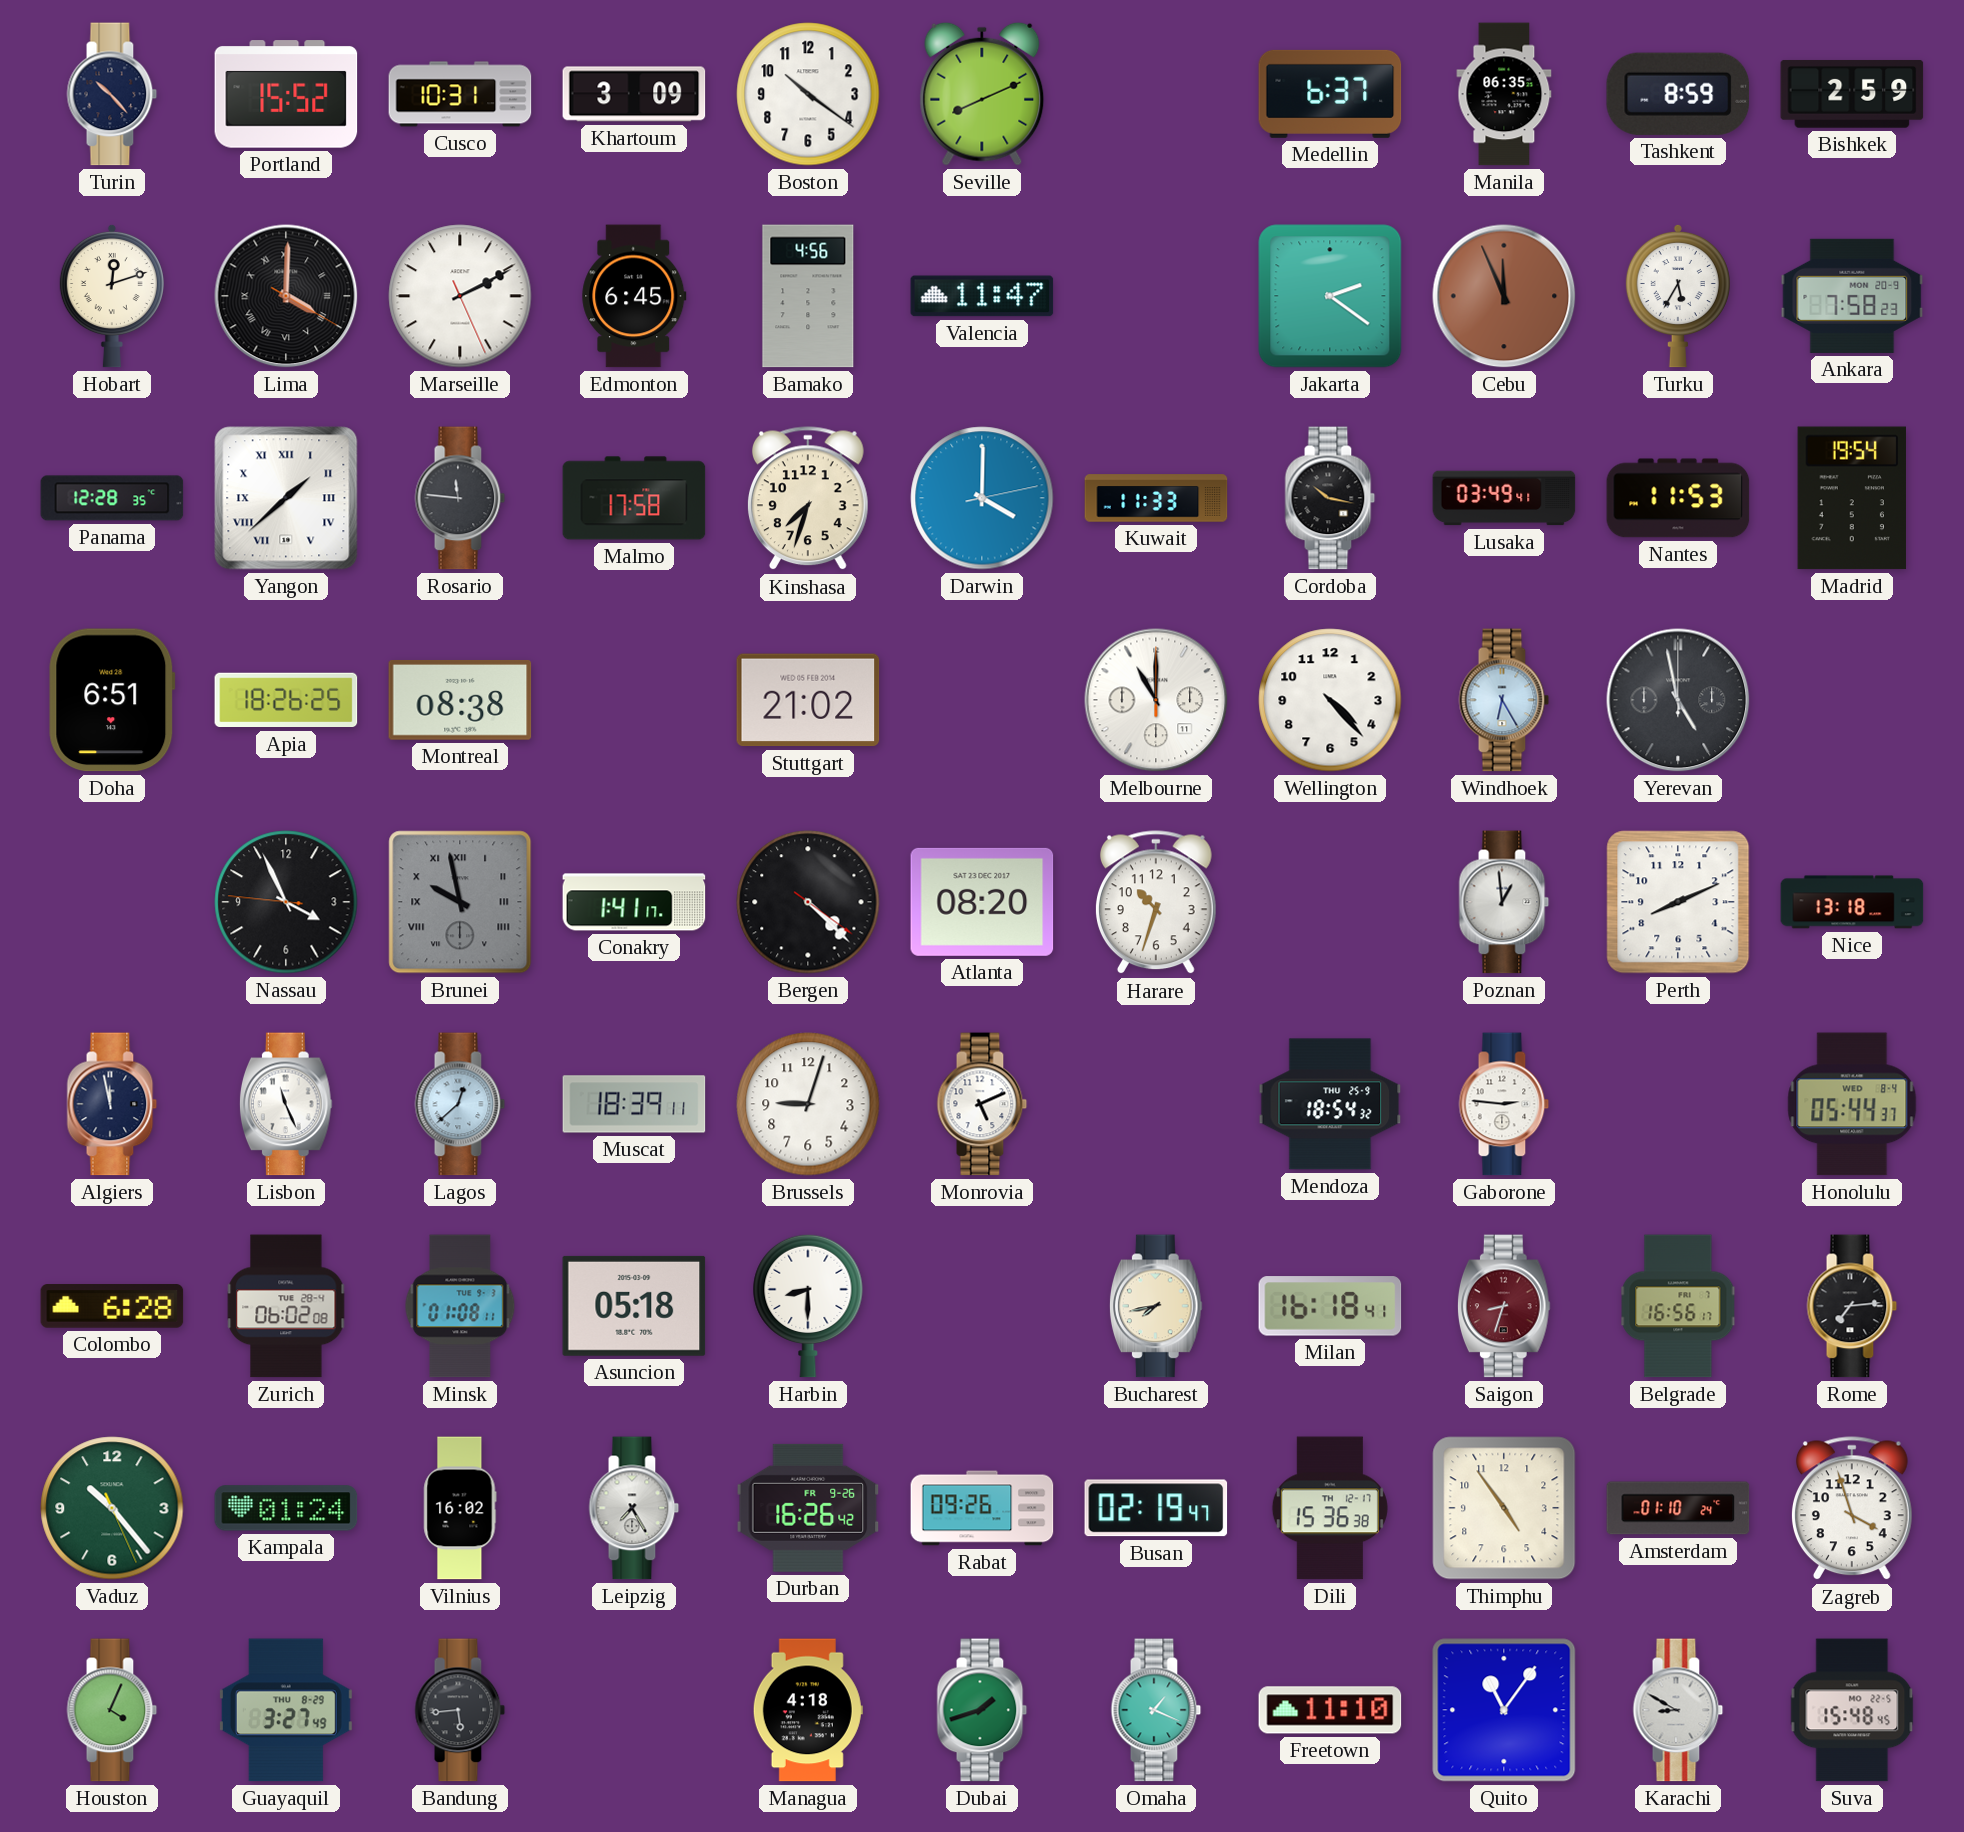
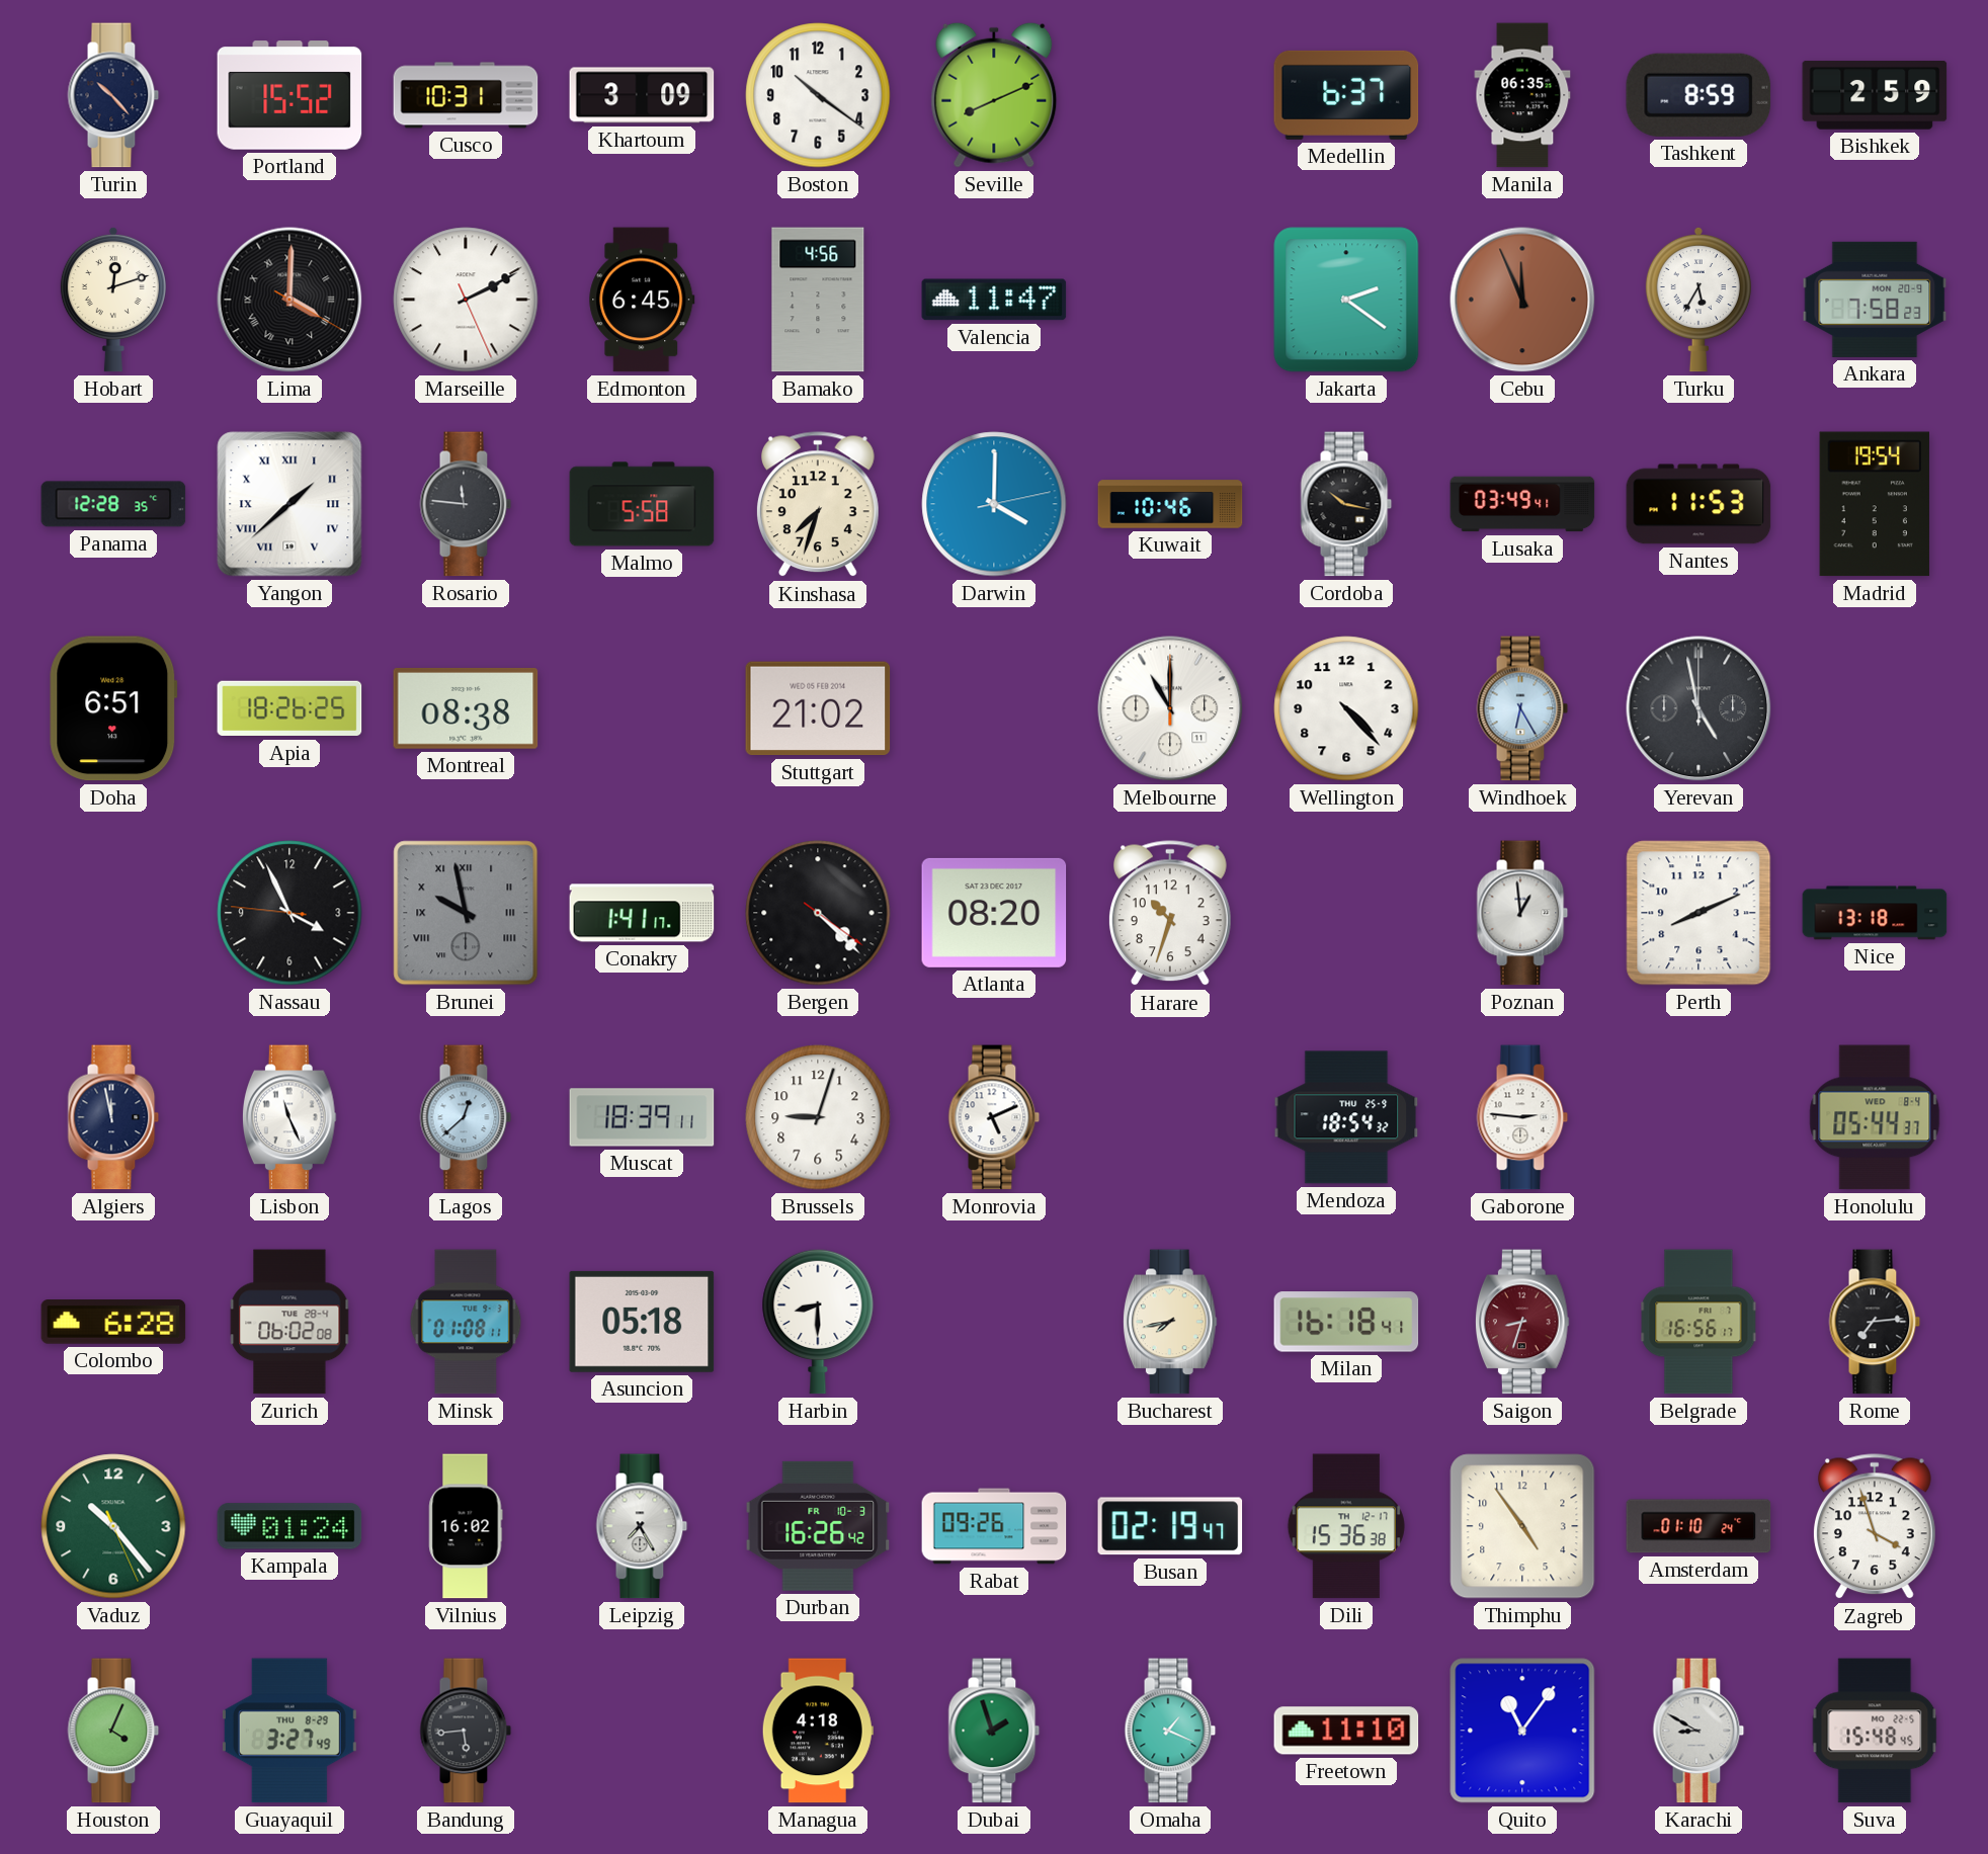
Malmo: 17:58 -> 5:58
Kuwait: 11:33 -> 10:46
Durban date: FR 9-26 -> FR 10-3
Dubai: 1:42 -> 1:57
